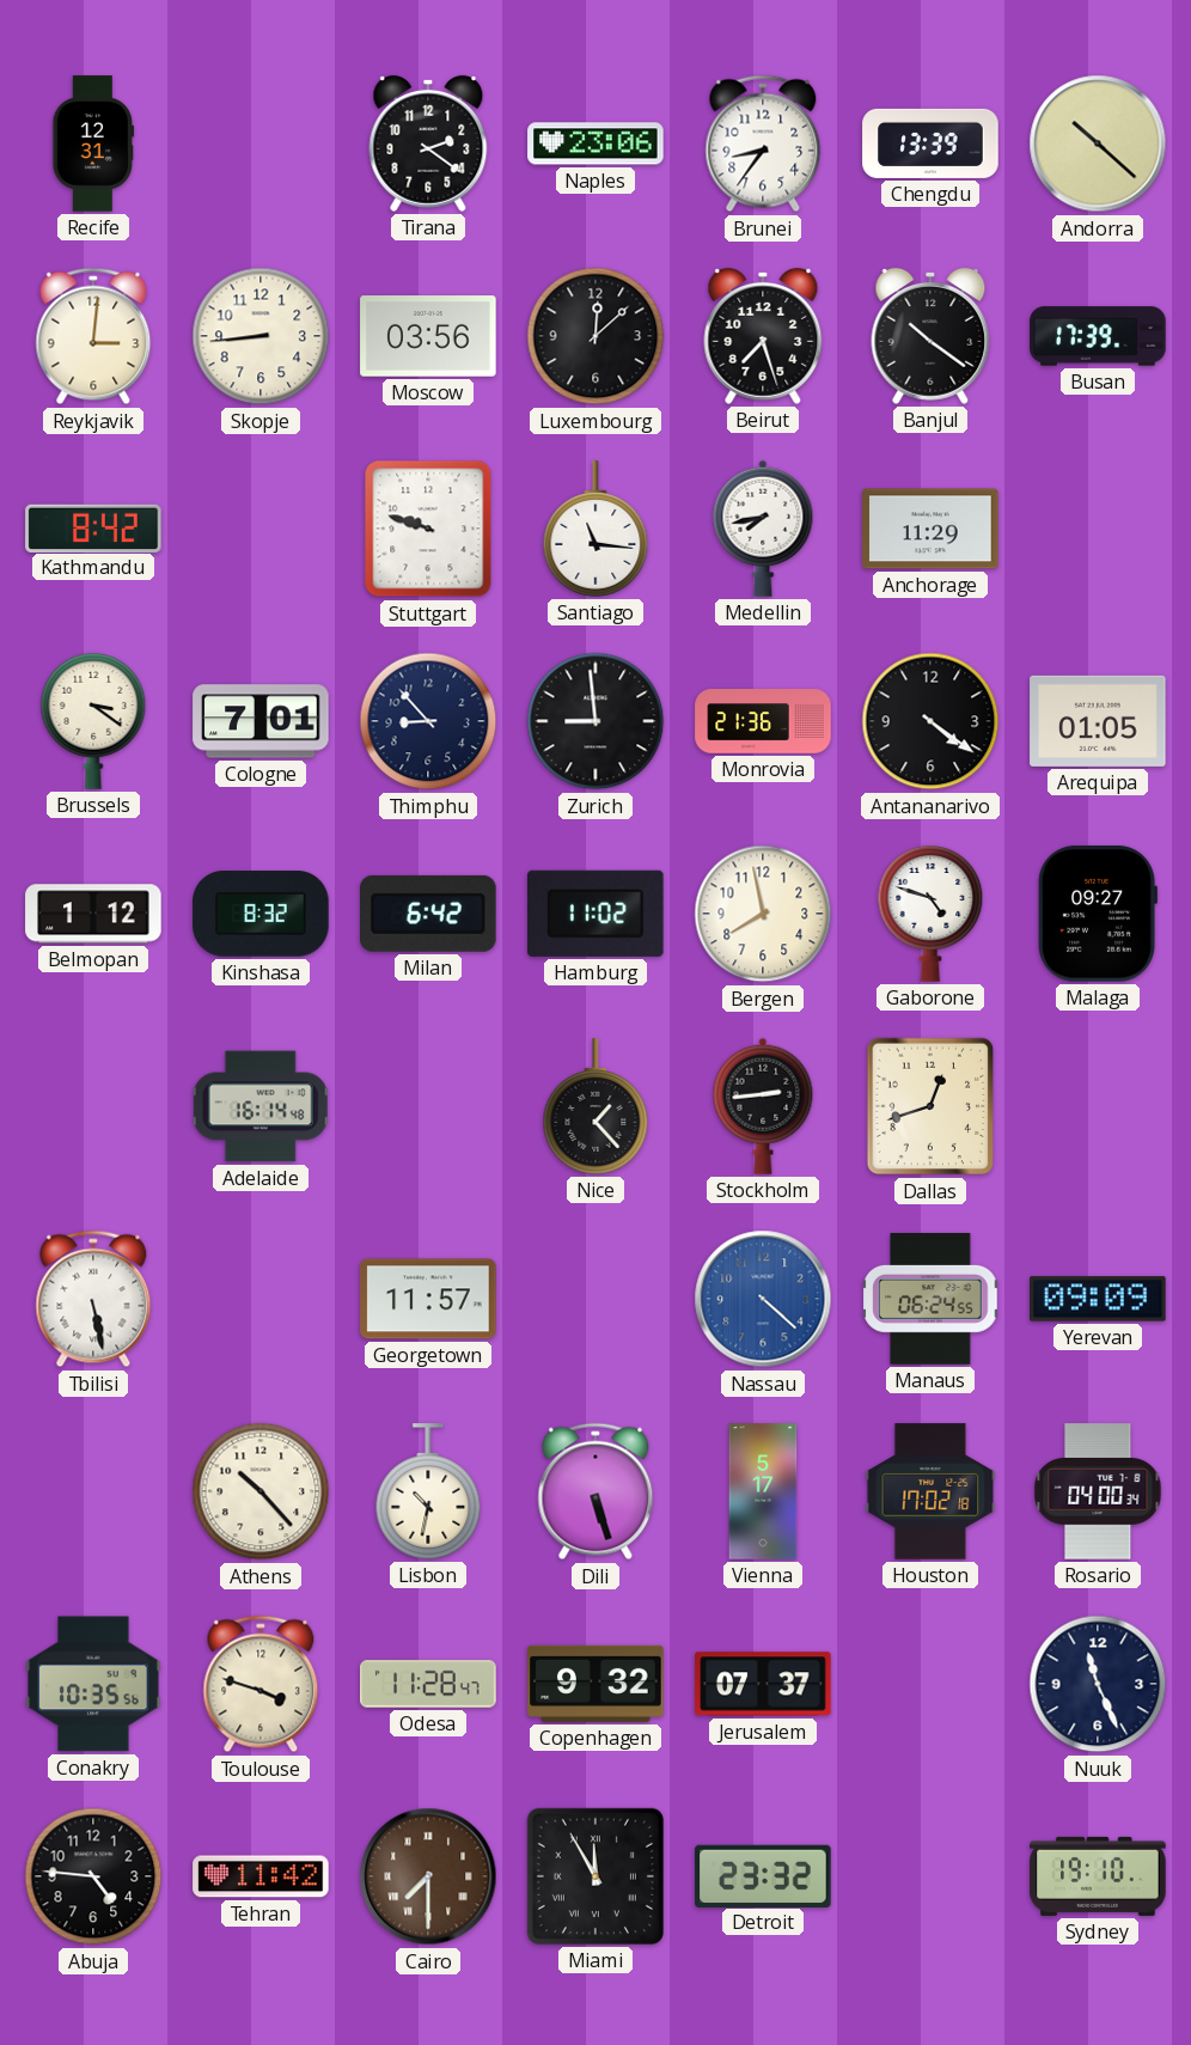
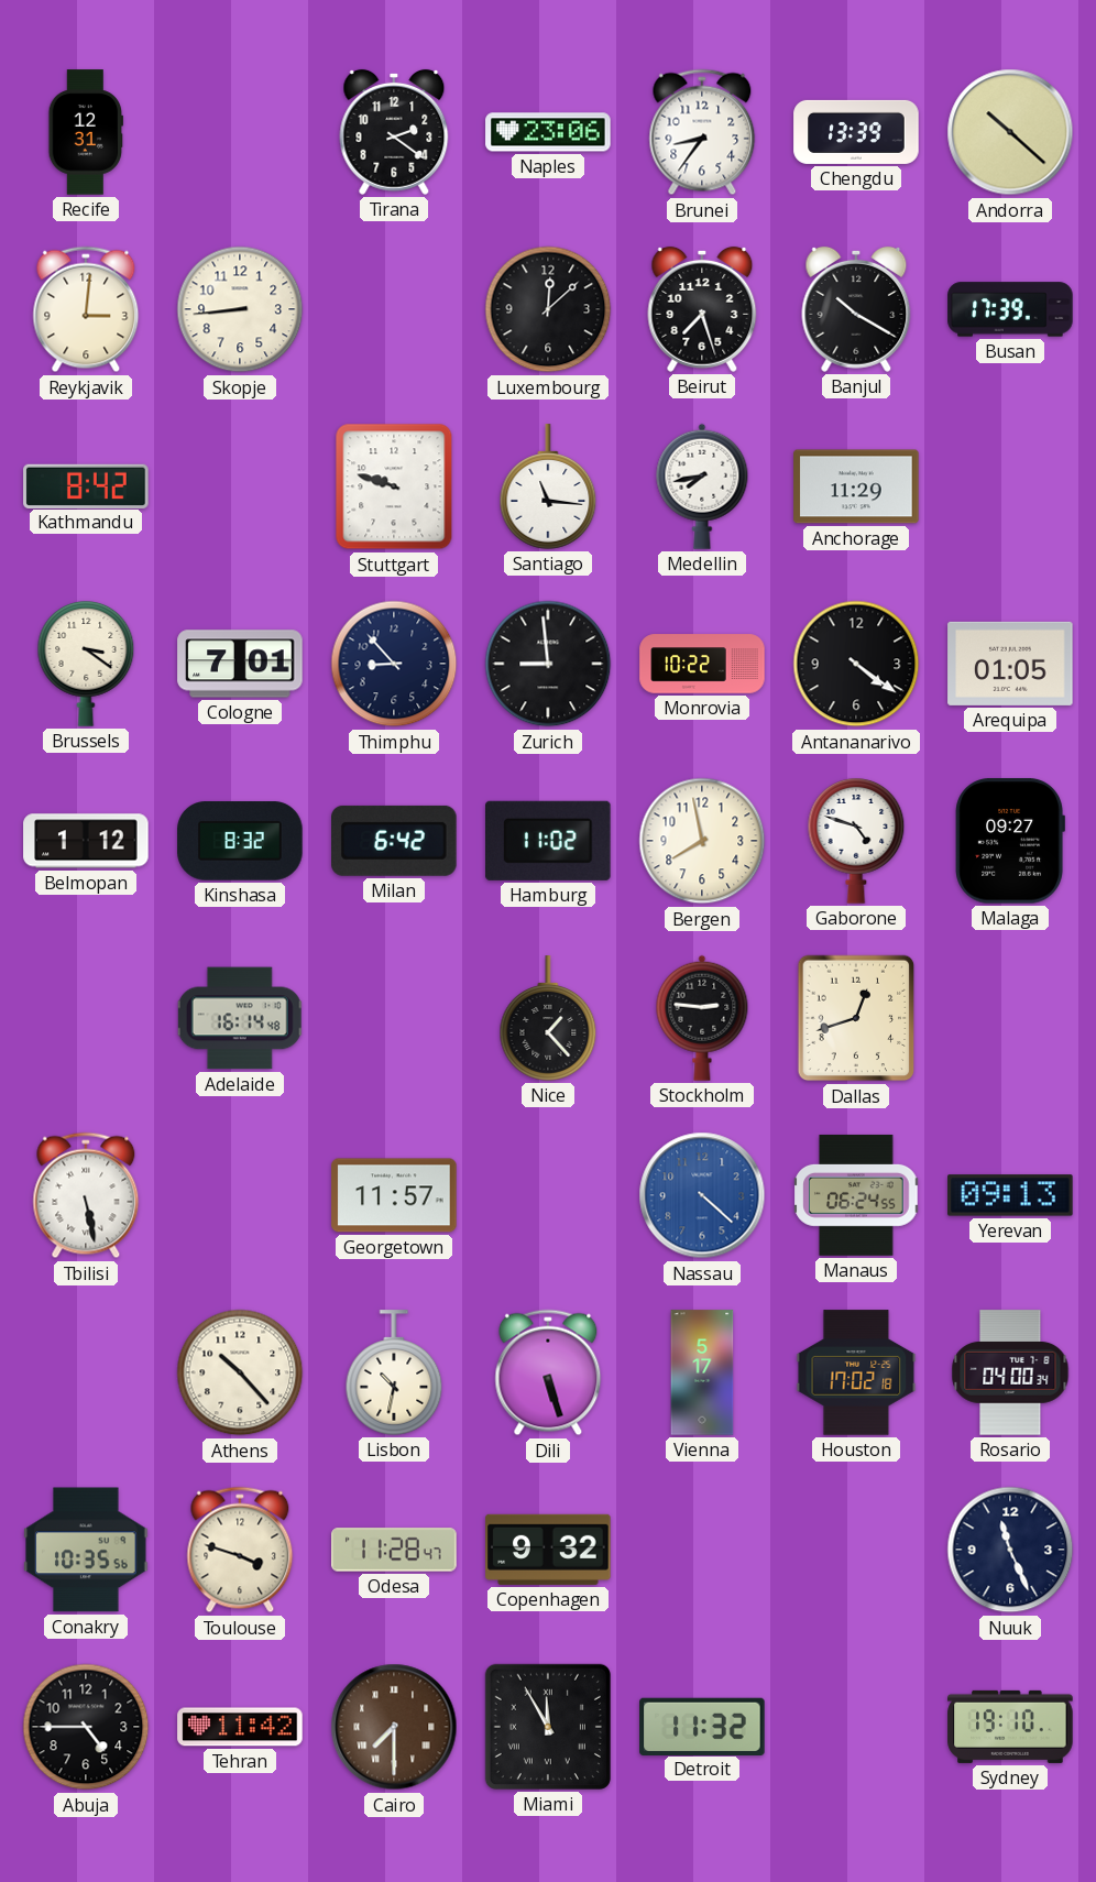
Moscow: 03:56 -> none
Banjul: 10:21 -> 10:20
Monrovia: 21:36 -> 10:22
Stockholm: 2:44 -> 2:46
Yerevan: 09:09 -> 09:13
Jerusalem: 07:37 -> none
Abuja: 4:46 -> 4:45
Detroit: 23:32 -> 11:32
